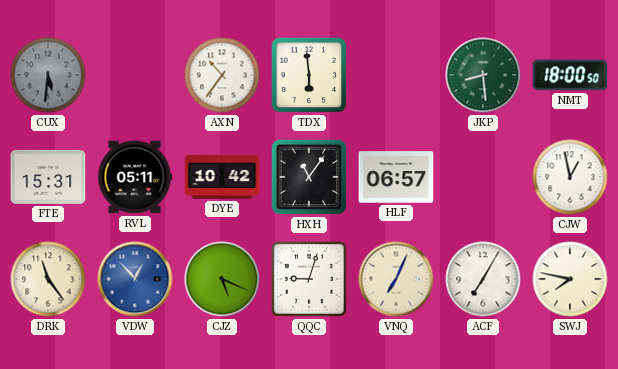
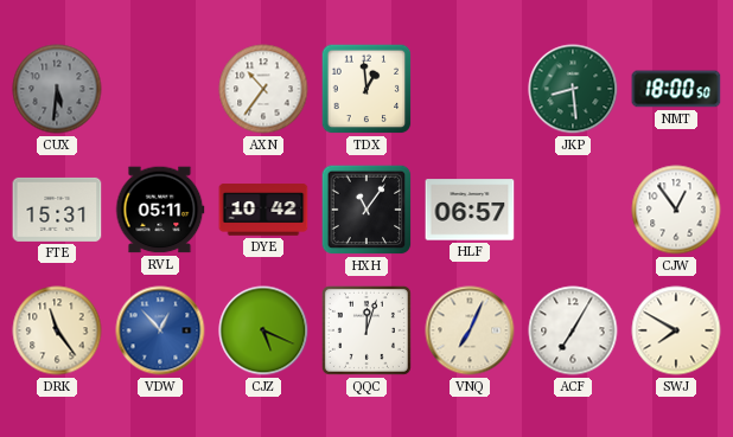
TDX: 5:59 -> 12:59
CJW: 12:58 -> 12:54
QQC: 9:03 -> 12:03
SWJ: 7:47 -> 7:50
